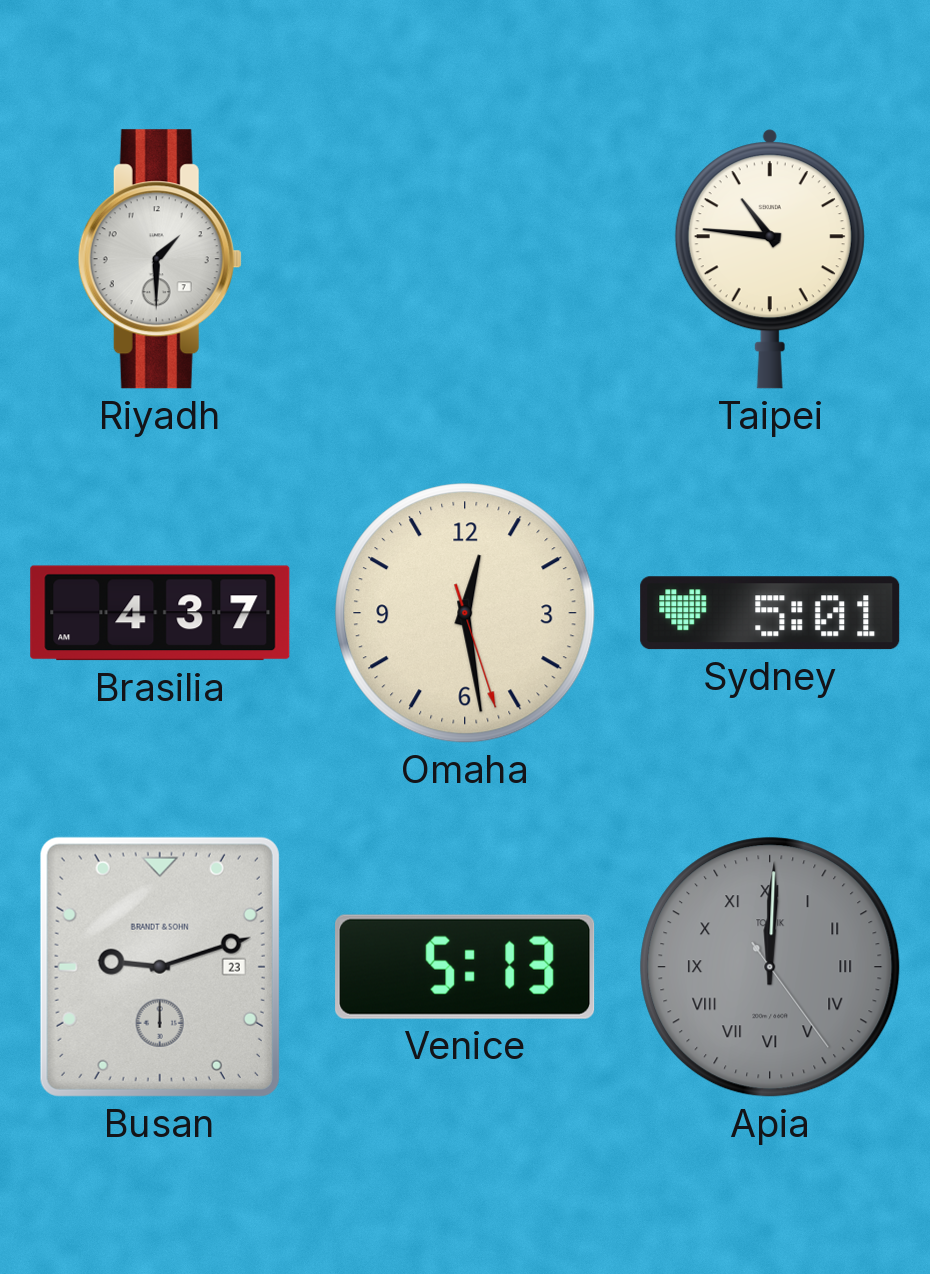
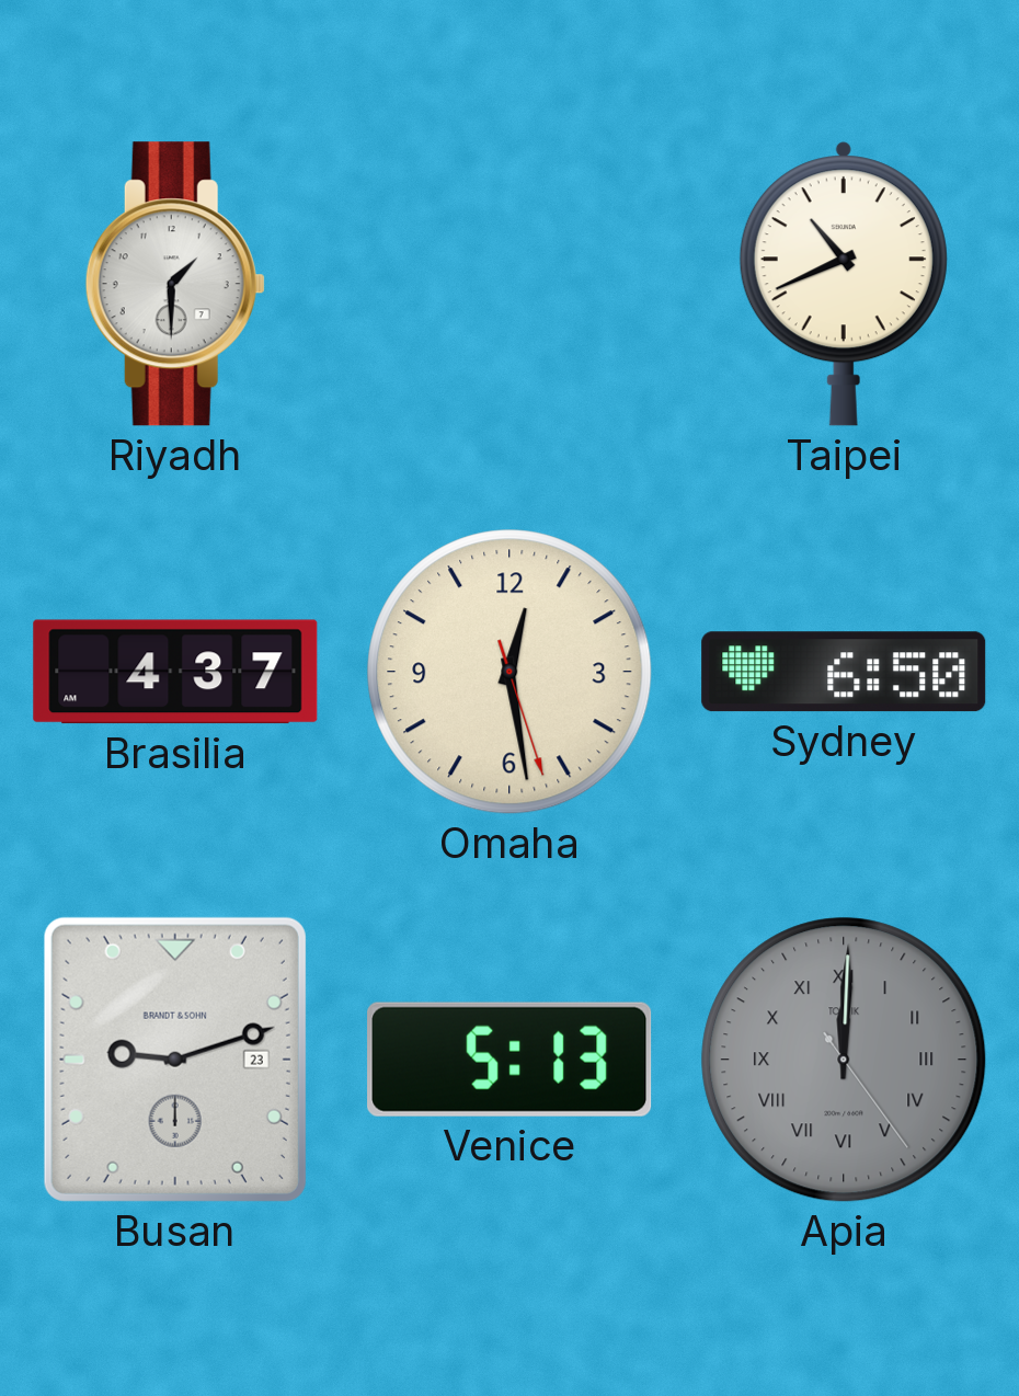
Taipei: 10:46 -> 10:41
Sydney: 5:01 -> 6:50
